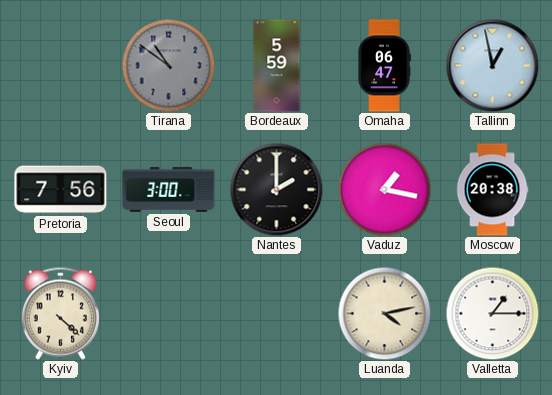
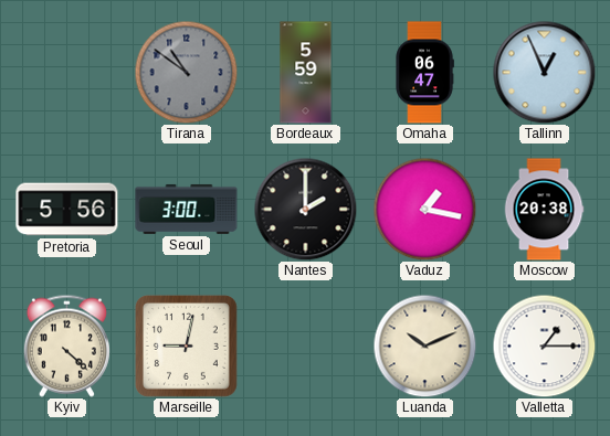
Tallinn: 12:58 -> 12:56
Pretoria: 7:56 -> 5:56
Marseille: none -> 9:02
Luanda: 4:13 -> 10:11
